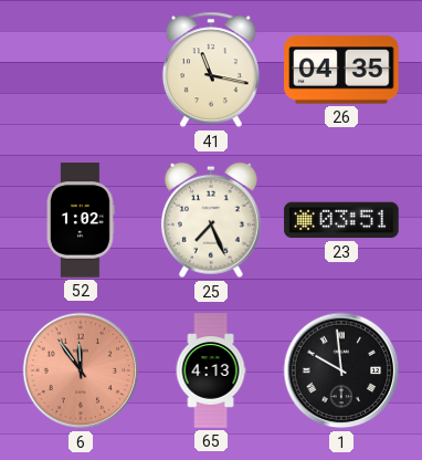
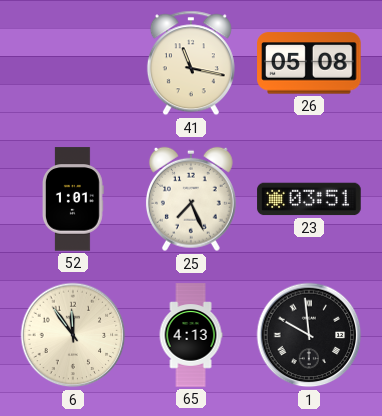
26: 04:35 -> 05:08
52: 1:02 -> 1:01
6 dial: salmon -> cream
